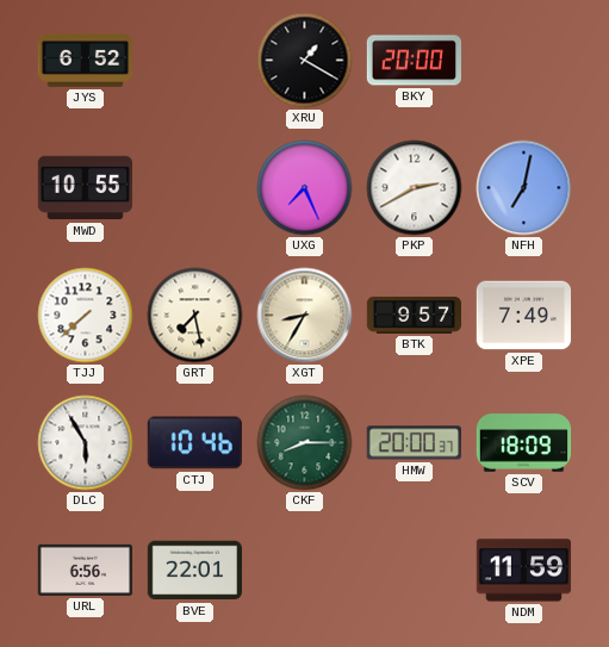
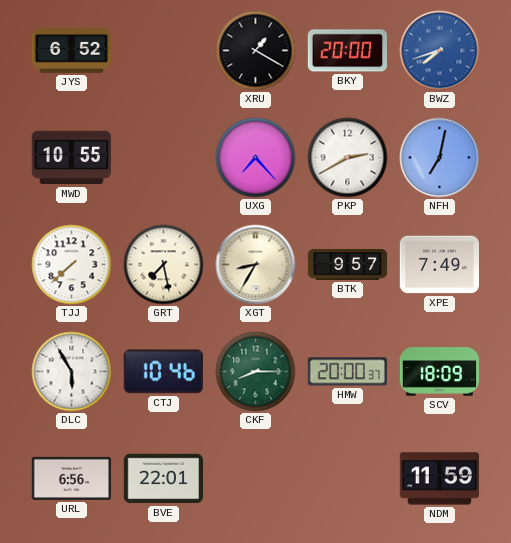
BWZ: none -> 7:42
UXG: 7:26 -> 7:23
